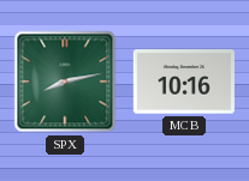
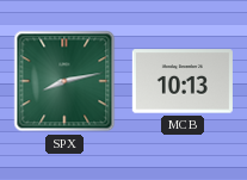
MCB: 10:16 -> 10:13
